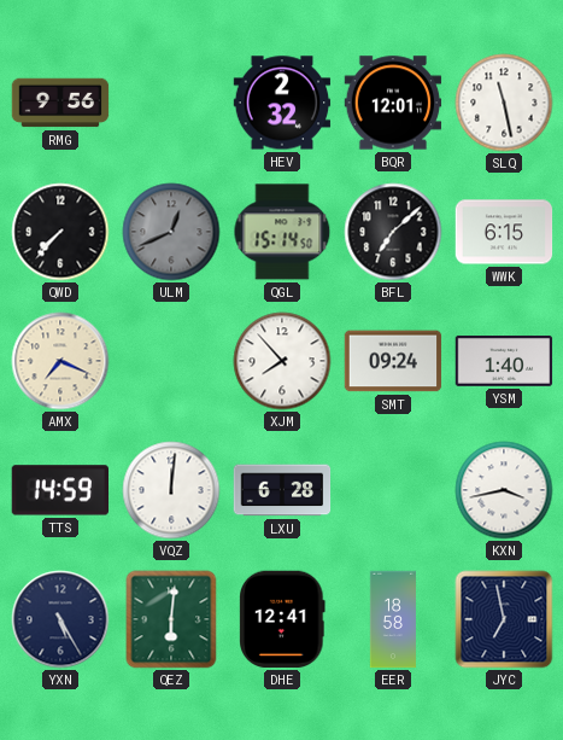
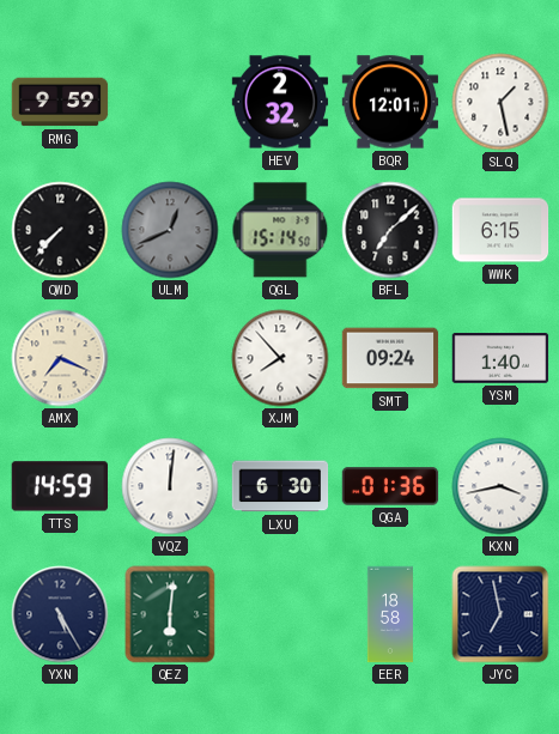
RMG: 9:56 -> 9:59
SLQ: 11:28 -> 1:28
LXU: 6:28 -> 6:30
QGA: none -> 01:36
DHE: 12:41 -> none
